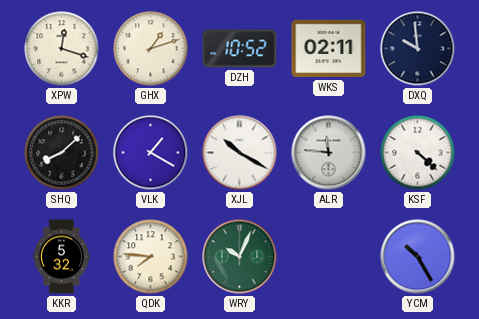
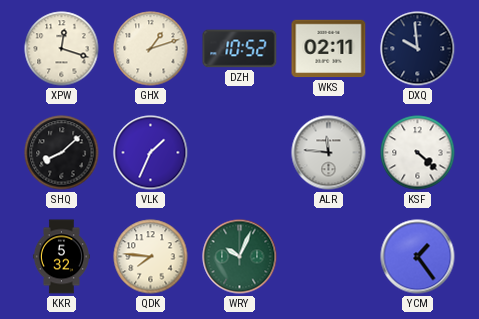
VLK: 1:20 -> 1:34
XJL: 10:20 -> none
YCM: 10:25 -> 1:24
